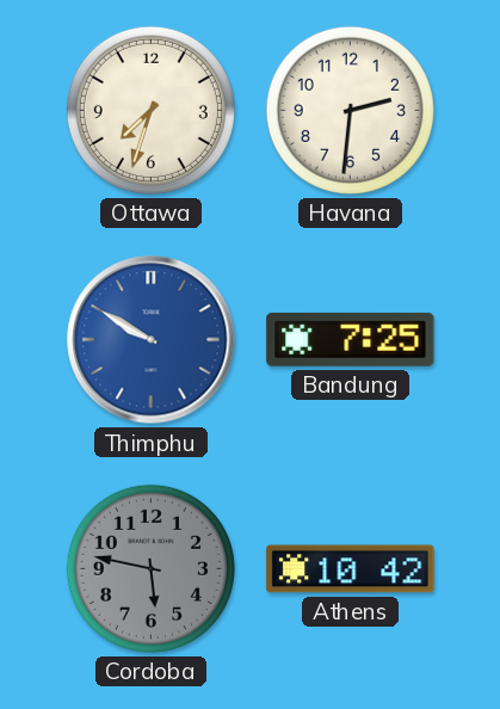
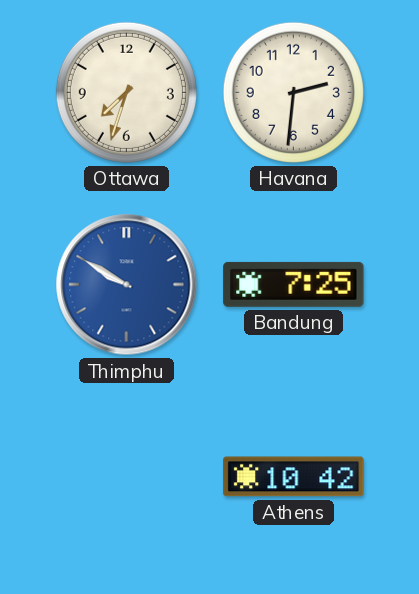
Cordoba: 5:47 -> none
